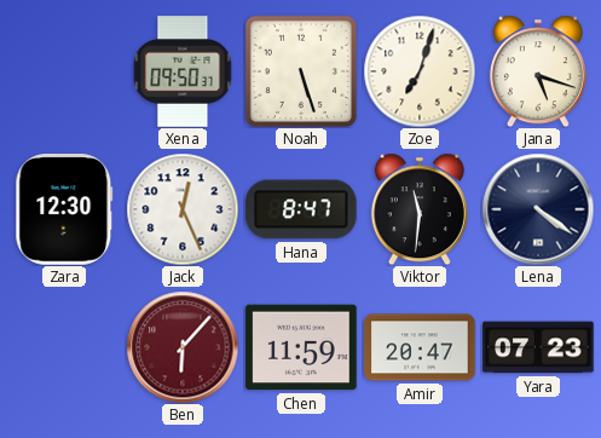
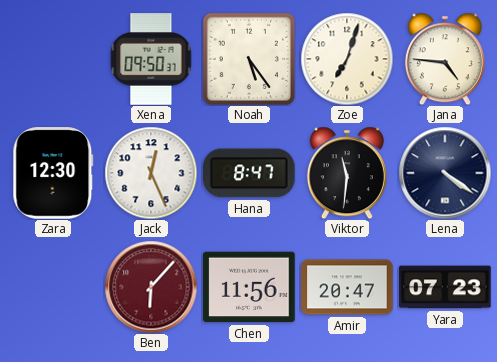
Noah: 5:27 -> 5:24
Jana: 5:18 -> 4:46
Chen: 11:59 -> 11:56
